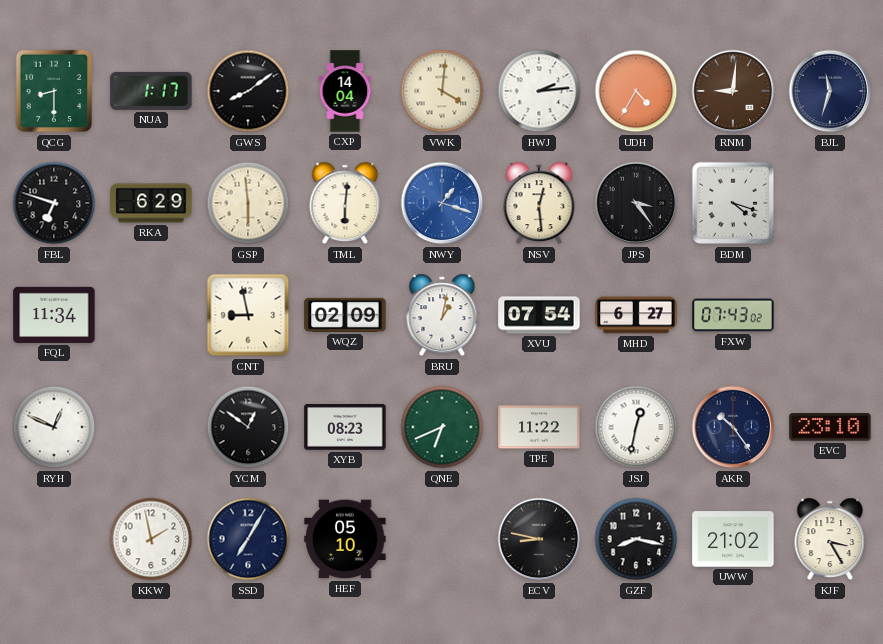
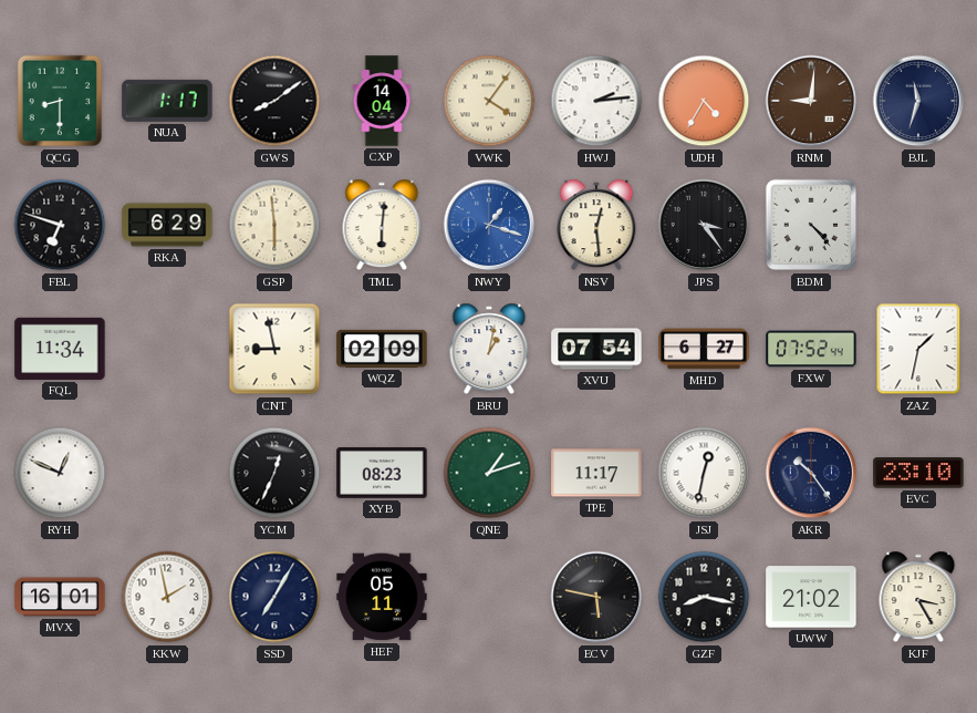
VWK: 4:01 -> 4:06
BDM: 4:18 -> 4:23
FXW: 07:43 -> 07:52
ZAZ: none -> 1:32
YCM: 12:51 -> 12:34
QNE: 6:41 -> 1:12
TPE: 11:22 -> 11:17
MVX: none -> 16:01
HEF: 05:10 -> 05:11
ECV: 8:47 -> 5:47
